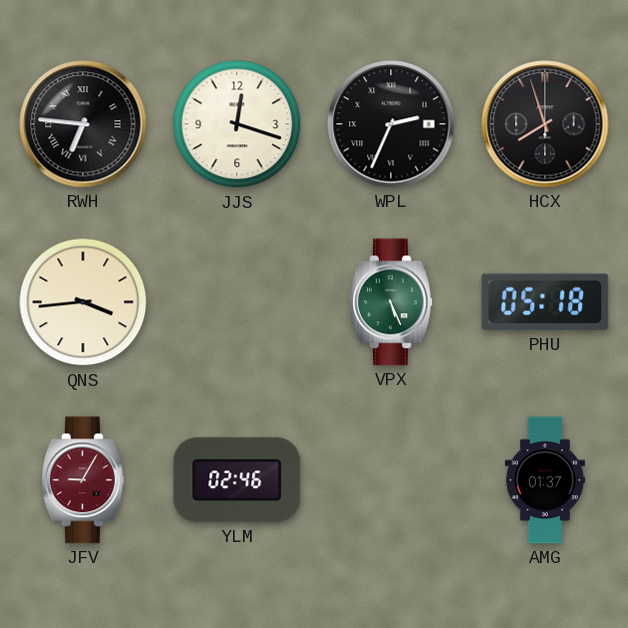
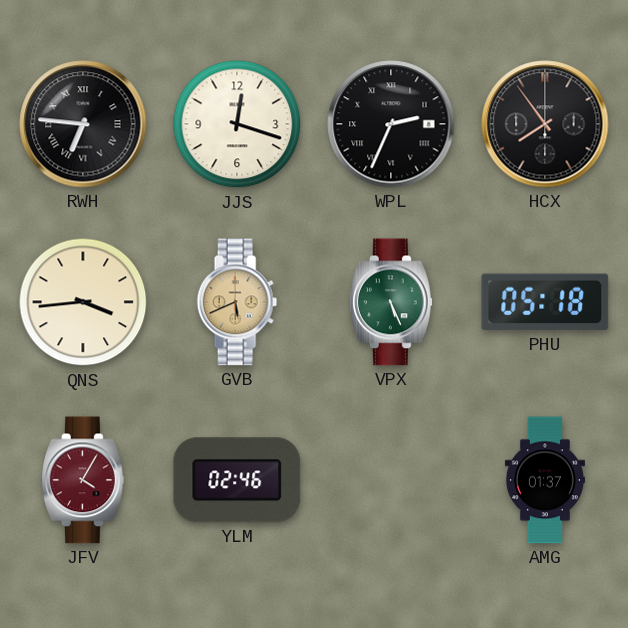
HCX: 7:57 -> 7:54
GVB: none -> 5:41
JFV: 9:05 -> 4:05
